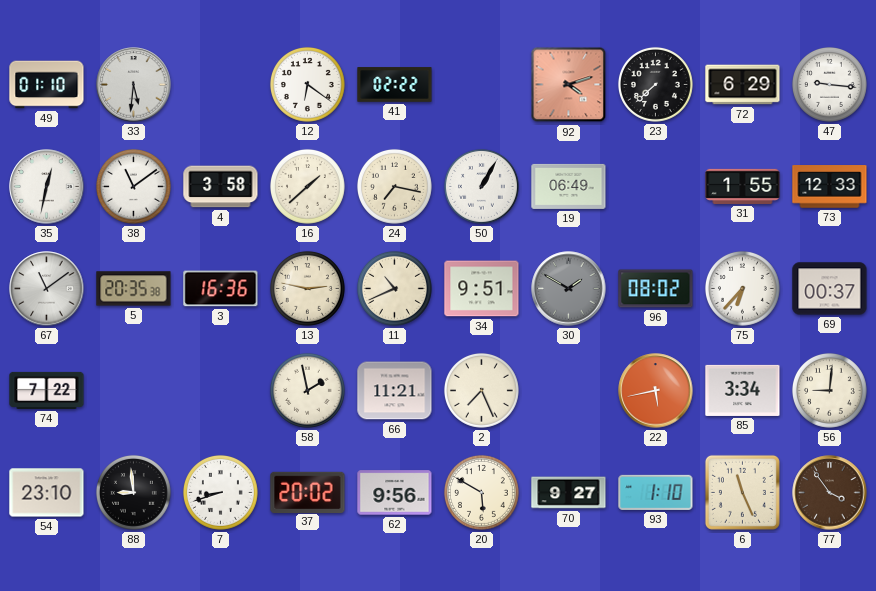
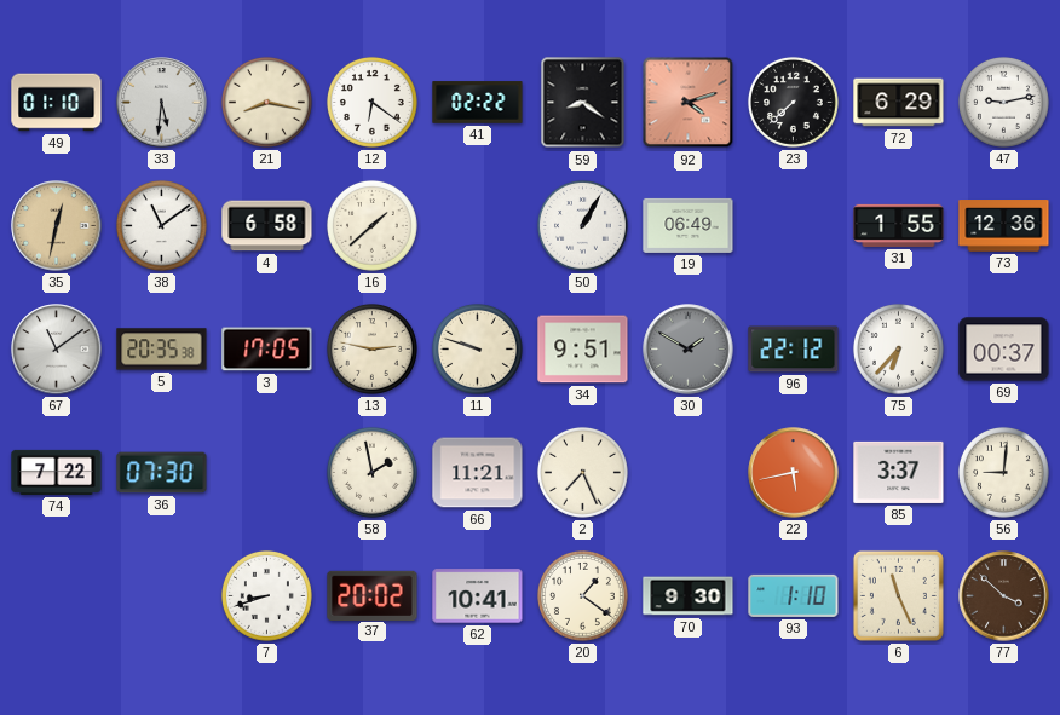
21: none -> 8:17
59: none -> 8:21
47: 9:16 -> 9:13
35 dial: white -> champagne
4: 3:58 -> 6:58
24: 7:17 -> none
73: 12:33 -> 12:36
3: 16:36 -> 17:05
11: 10:41 -> 9:48
96: 08:02 -> 22:12
36: none -> 07:30
85: 3:34 -> 3:37
54: 23:10 -> none
88: 8:59 -> none
62: 9:56 -> 10:41
20: 5:50 -> 1:21
70: 9:27 -> 9:30
77: 3:54 -> 3:52
